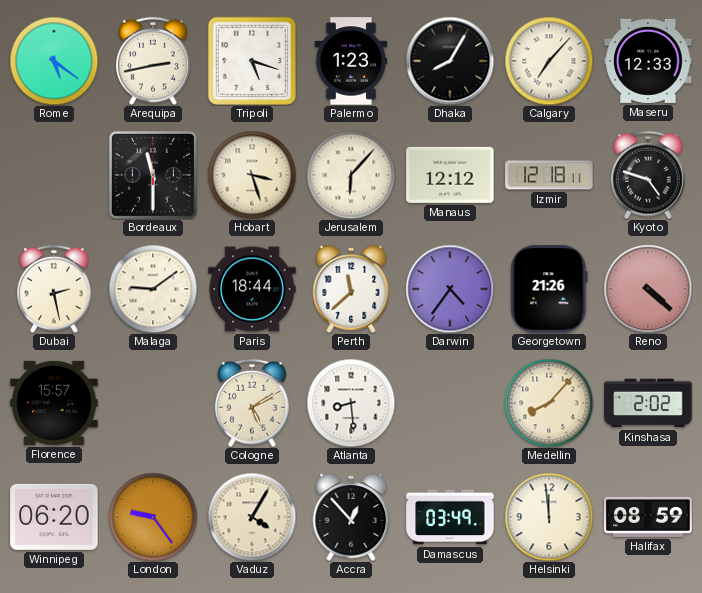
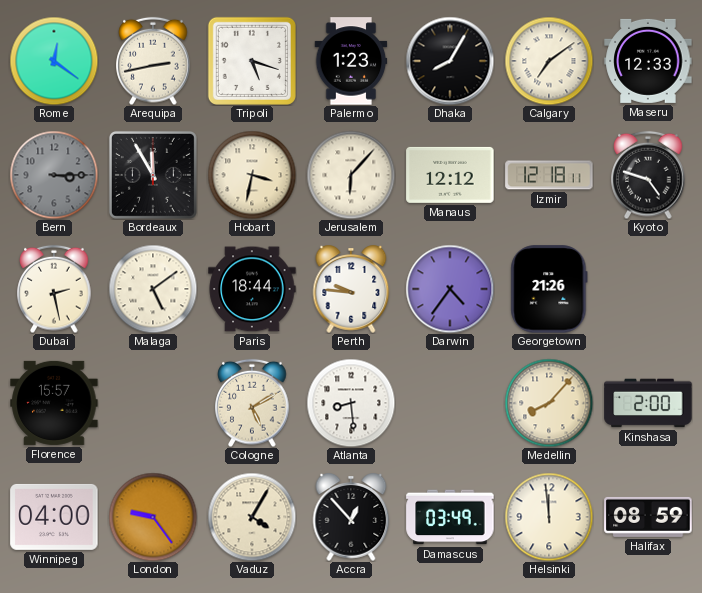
Rome: 5:21 -> 12:21
Calgary: 7:07 -> 7:09
Bern: none -> 3:15
Bordeaux: 11:30 -> 11:55
Hobart: 3:27 -> 3:32
Malaga: 9:09 -> 5:09
Perth: 11:38 -> 9:46
Reno: 4:22 -> none
Kinshasa: 2:02 -> 2:00
Winnipeg: 06:20 -> 04:00
